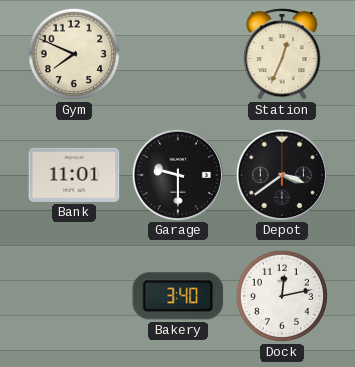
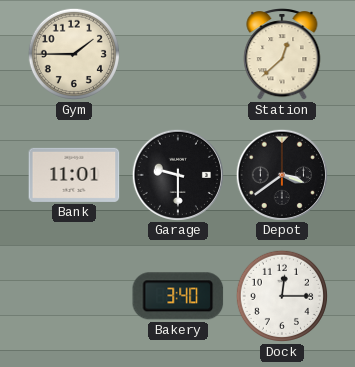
Gym: 7:49 -> 1:45
Station: 12:34 -> 12:38
Dock: 12:13 -> 12:15
